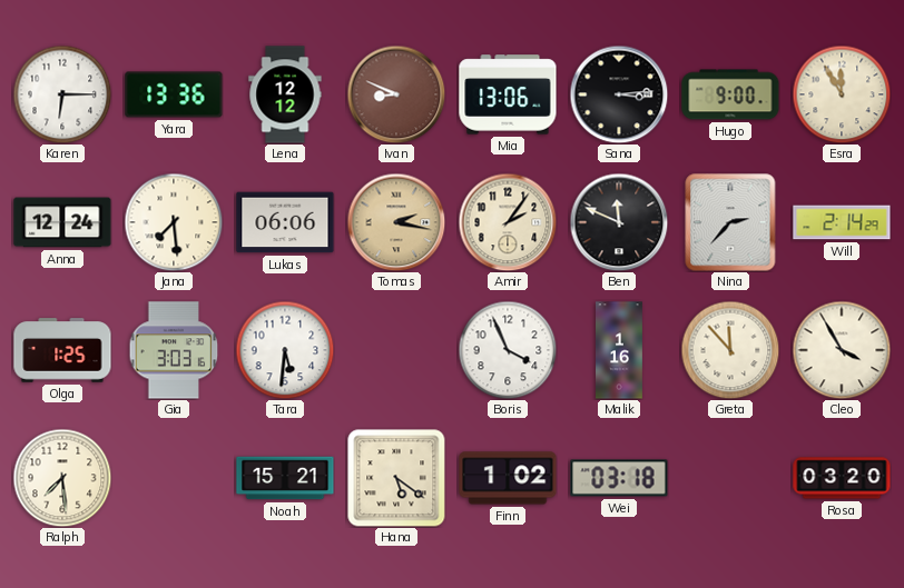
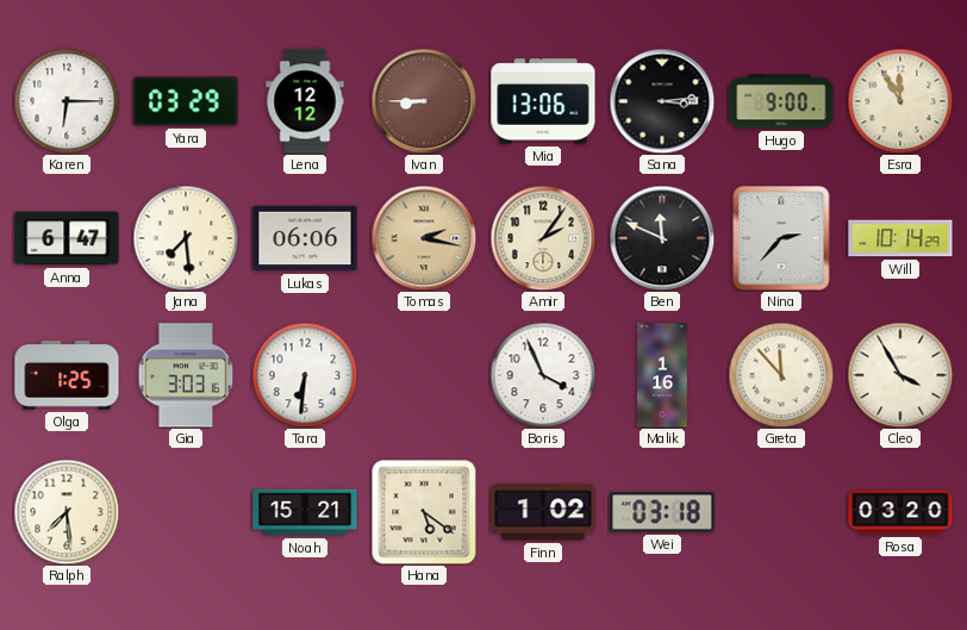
Yara: 13:36 -> 03:29
Ivan: 8:49 -> 8:45
Anna: 12:24 -> 6:47
Will: 2:14 -> 10:14
Tara: 5:31 -> 6:31
